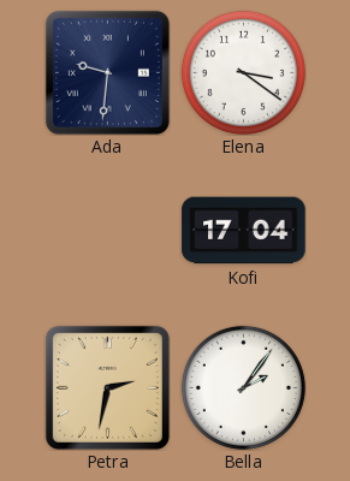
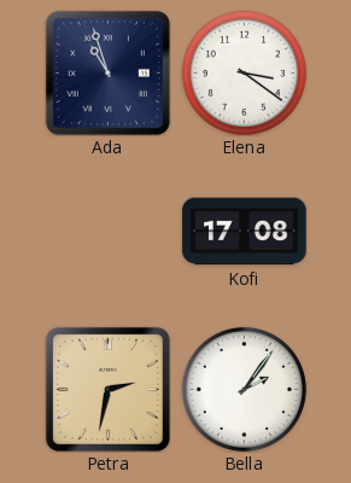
Ada: 9:31 -> 10:57
Kofi: 17:04 -> 17:08
